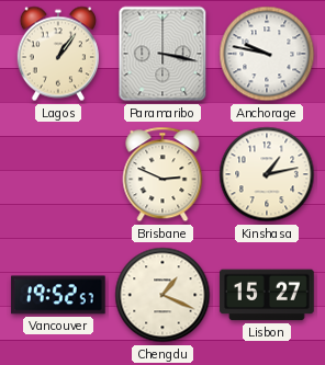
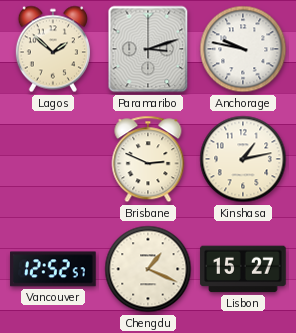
Lagos: 1:06 -> 1:52
Paramaribo: 3:17 -> 3:12
Vancouver: 19:52 -> 12:52
